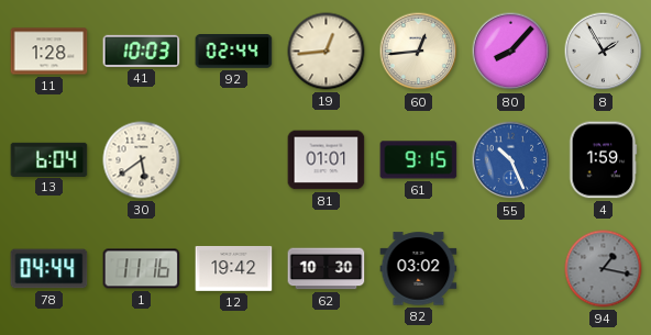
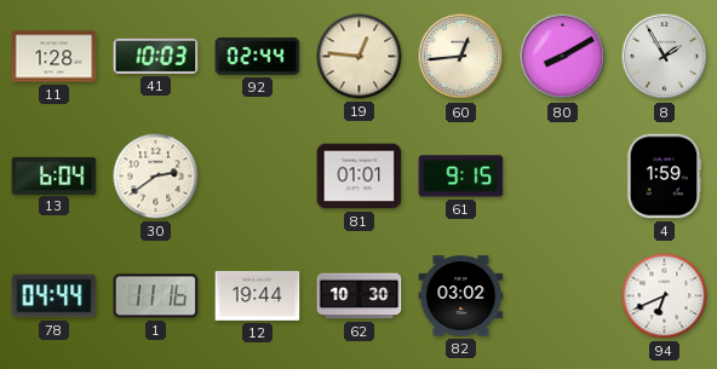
19: 12:44 -> 12:46
80: 8:07 -> 8:10
30: 5:39 -> 2:39
55: 10:26 -> none
12: 19:42 -> 19:44
94: 1:17 -> 6:41
94 dial: grey -> white
